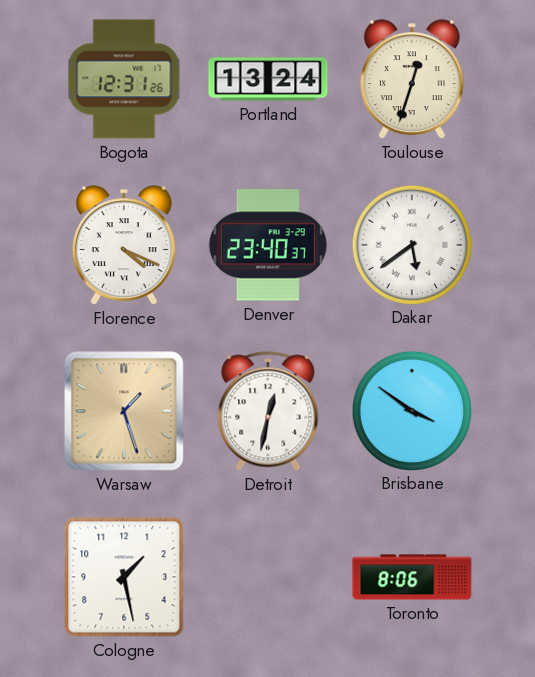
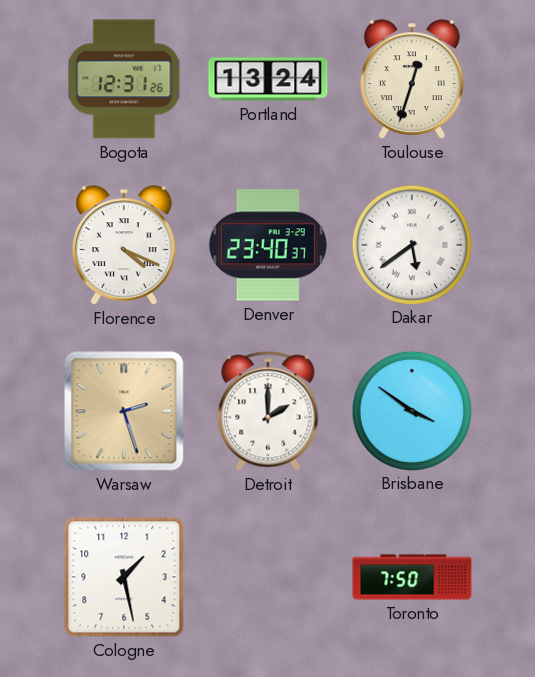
Warsaw: 1:27 -> 2:27
Detroit: 12:32 -> 2:00
Toronto: 8:06 -> 7:50
